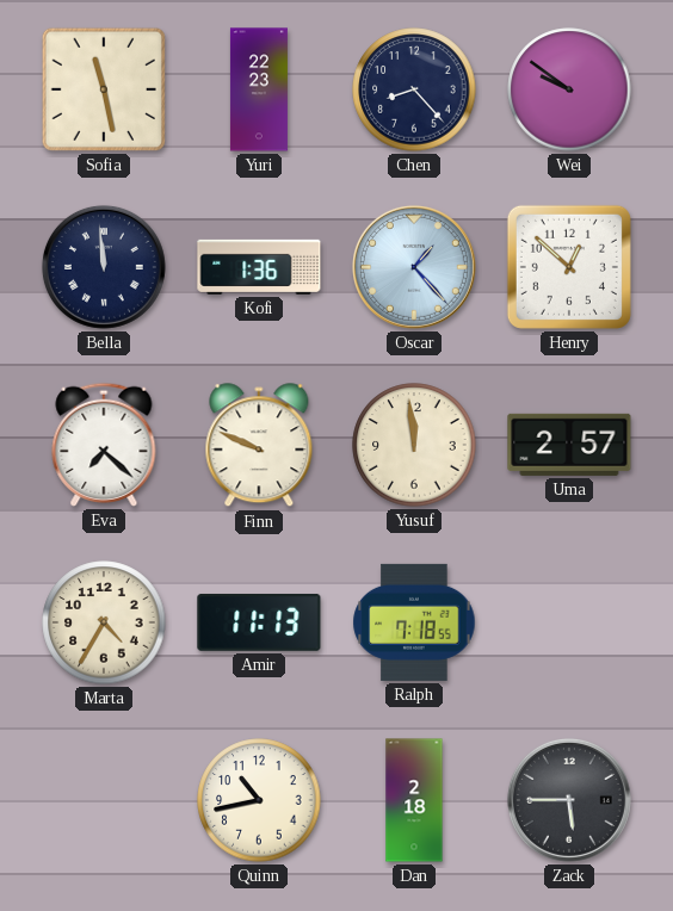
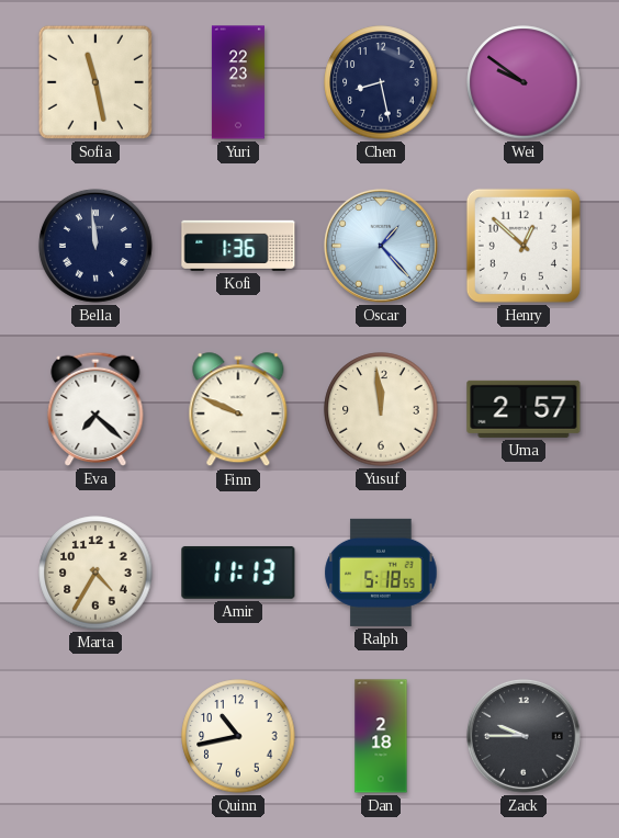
Chen: 8:23 -> 8:28
Ralph: 7:18 -> 5:18
Zack: 5:45 -> 9:45
